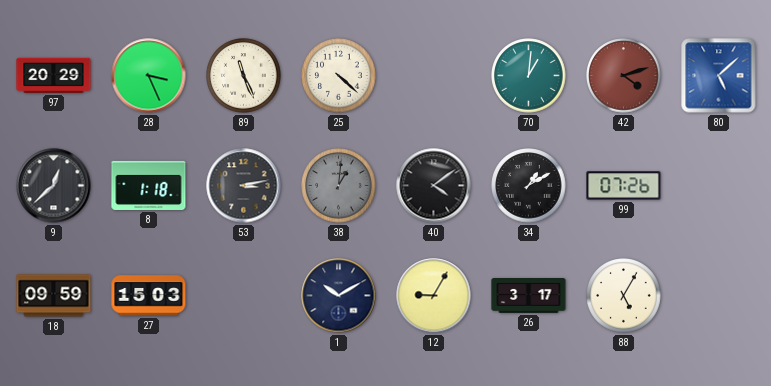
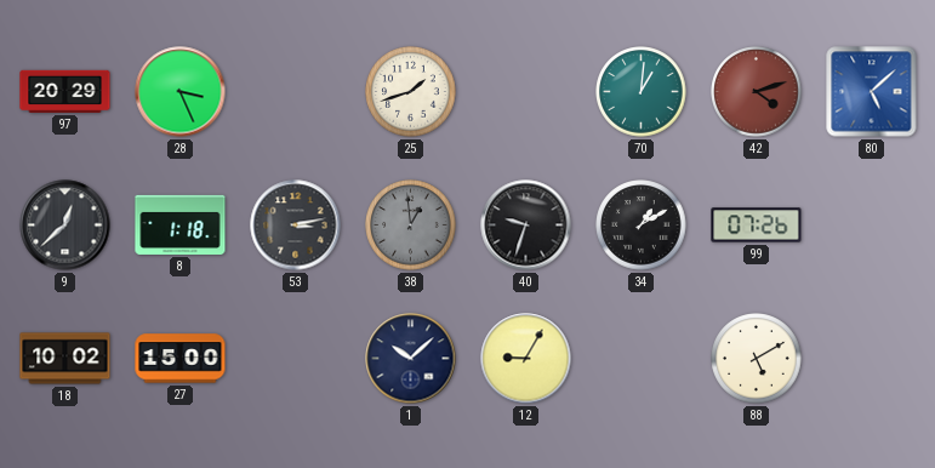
89: 11:26 -> none
25: 4:22 -> 1:42
38: 1:01 -> 12:59
40: 4:09 -> 9:33
18: 09:59 -> 10:02
27: 15:03 -> 15:00
1: 10:10 -> 10:08
26: 3:17 -> none
88: 5:05 -> 5:10
